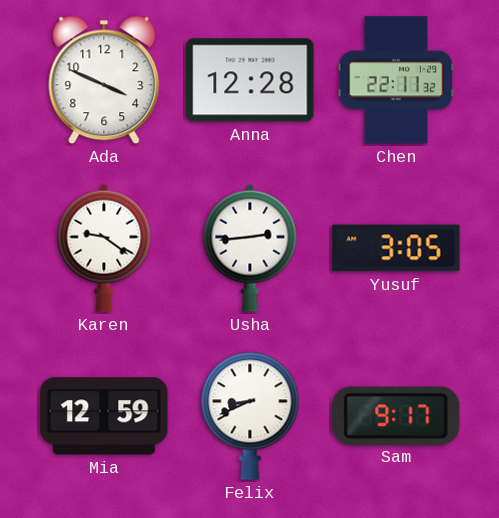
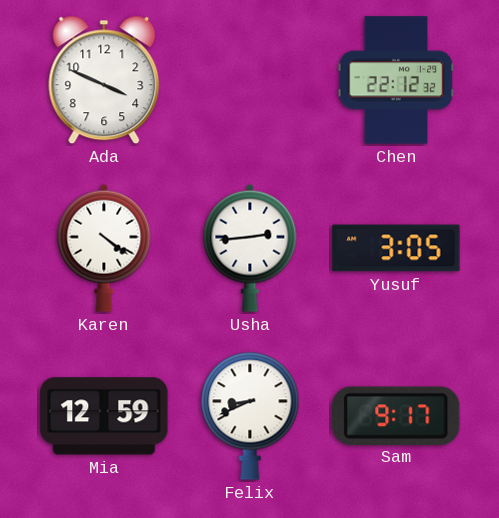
Anna: 12:28 -> none
Chen: 22:11 -> 22:12
Karen: 9:21 -> 4:21
